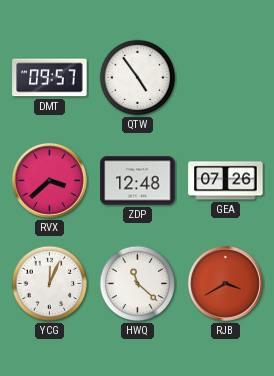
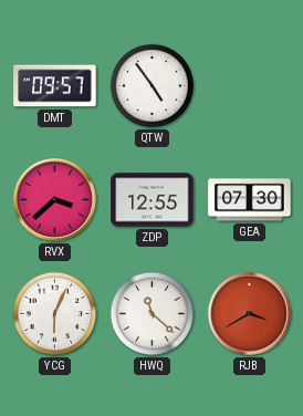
ZDP: 12:48 -> 12:55
GEA: 07:26 -> 07:30
YCG: 12:04 -> 6:04
